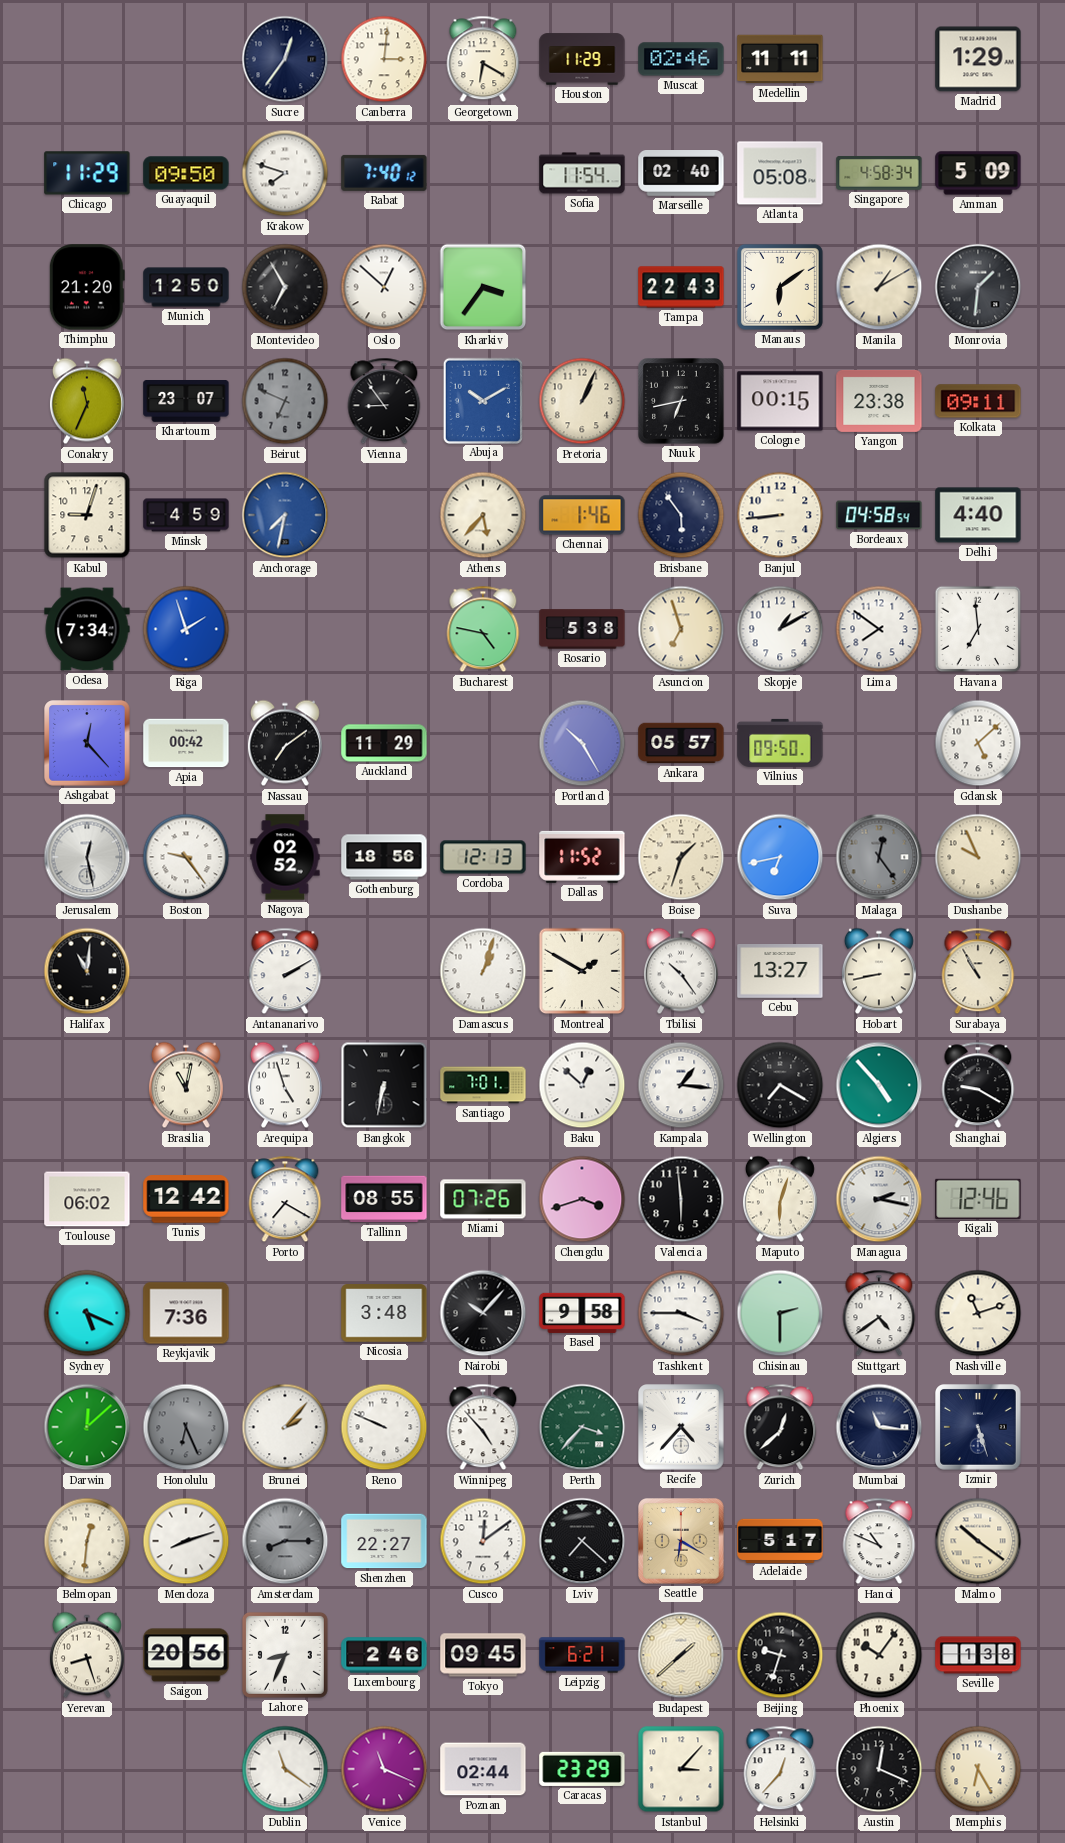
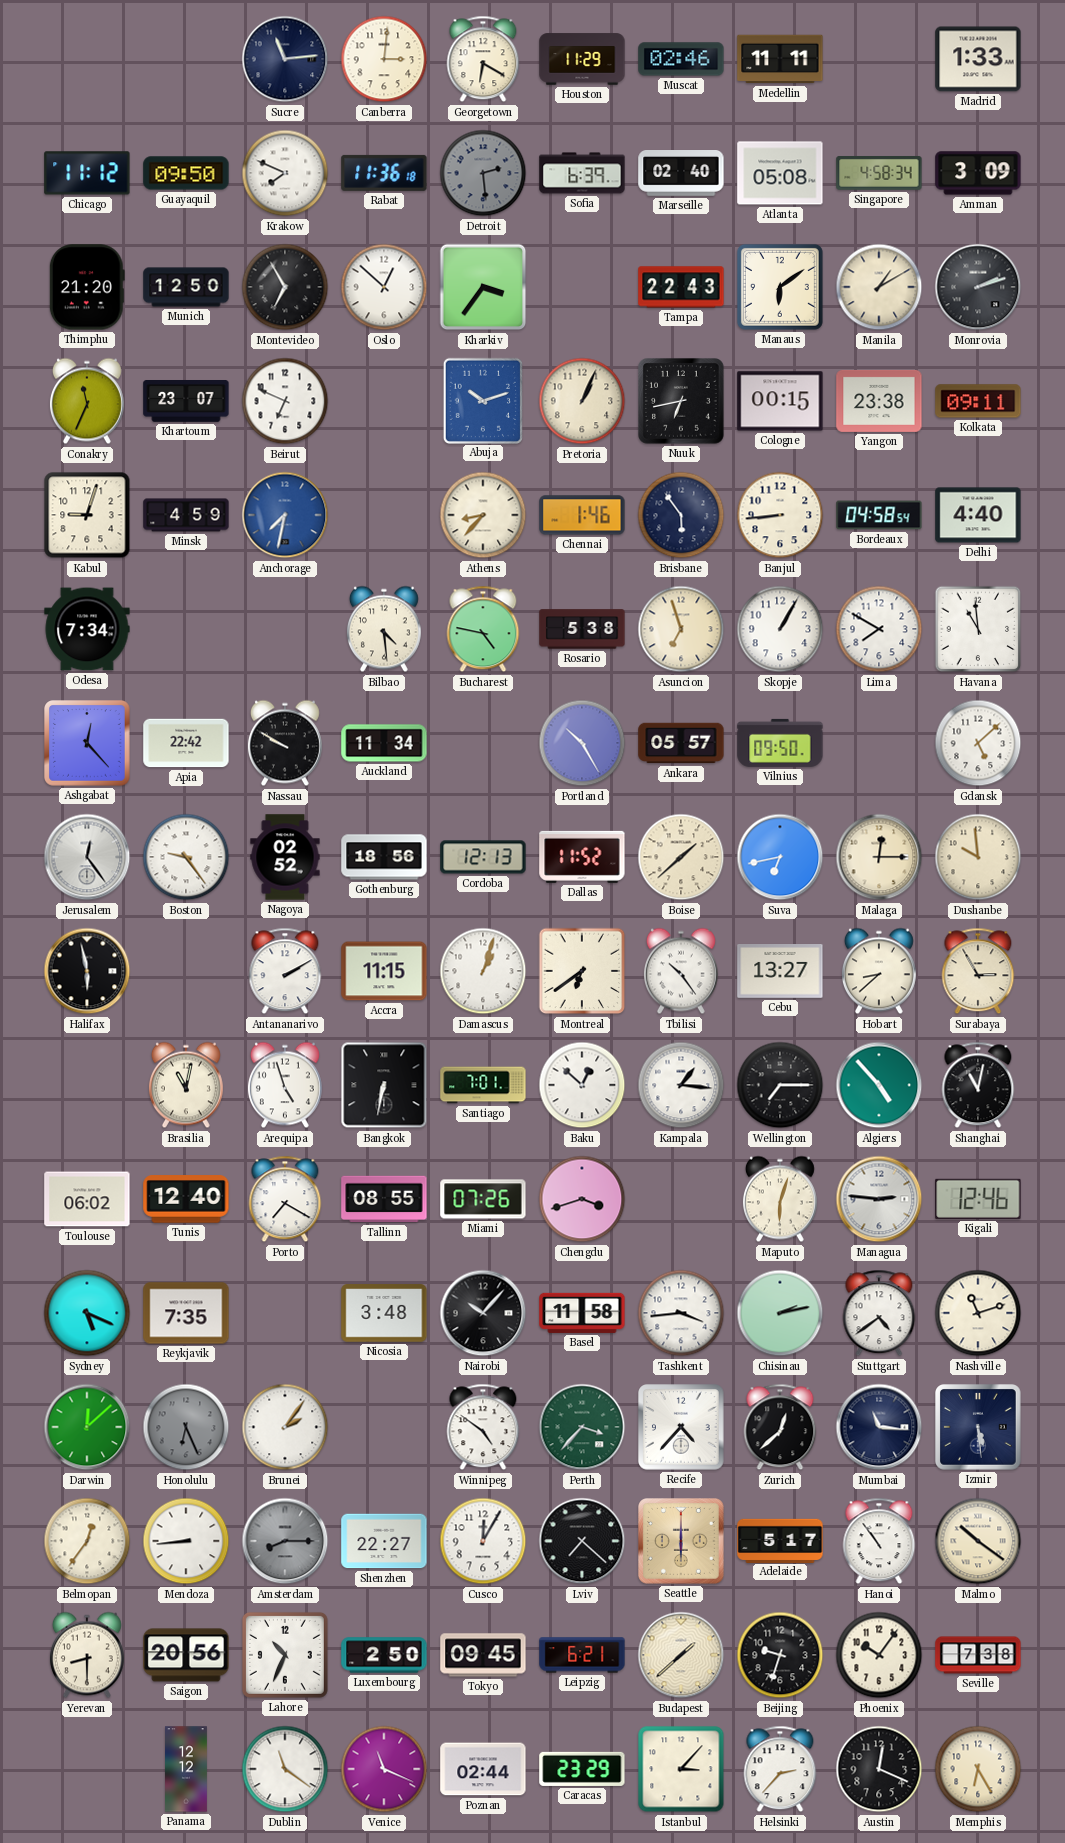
Sucre: 12:36 -> 11:14
Madrid: 1:29 -> 1:33
Chicago: 11:29 -> 11:12
Krakow: 7:48 -> 7:49
Rabat: 7:40 -> 11:36
Detroit: none -> 2:29
Sofia: 11:54 -> 6:39
Amman: 5:09 -> 3:09
Monrovia: 1:31 -> 2:12
Beirut dial: grey -> white
Vienna: 8:54 -> none
Abuja: 10:10 -> 10:12
Athens: 5:37 -> 8:37
Riga: 1:57 -> none
Bilbao: none -> 4:29
Skopje: 1:10 -> 1:05
Lima: 7:51 -> 7:50
Havana: 6:59 -> 10:59
Apia: 00:42 -> 22:42
Nassau: 7:09 -> 9:50
Auckland: 11:29 -> 11:34
Jerusalem: 12:28 -> 12:24
Boise: 1:33 -> 1:38
Malaga: 12:24 -> 12:15
Malaga dial: grey -> cream
Dushanbe: 9:56 -> 9:59
Halifax: 11:01 -> 5:58
Accra: none -> 11:15
Montreal: 1:50 -> 6:39
Hobart: 8:43 -> 8:38
Surabaya: 10:55 -> 2:55
Wellington: 7:20 -> 7:15
Shanghai: 9:20 -> 11:02
Tunis: 12:42 -> 12:40
Valencia: 5:59 -> none
Managua: 2:17 -> 2:46
Reykjavik: 7:36 -> 7:35
Basel: 9:58 -> 11:58
Tashkent: 3:45 -> 3:44
Chisinau: 2:30 -> 2:13
Brunei: 2:07 -> 2:06
Reno: 9:49 -> none
Winnipeg: 4:53 -> 4:51
Izmir: 5:27 -> 5:29
Belmopan: 12:31 -> 12:36
Mendoza: 8:12 -> 8:44
Cusco: 12:09 -> 12:05
Seattle: 6:20 -> 6:00
Hanoi: 10:49 -> 10:54
Yerevan: 8:27 -> 8:30
Lahore: 8:34 -> 10:34
Luxembourg: 2:46 -> 2:50
Seville: 1:38 -> 7:38
Panama: none -> 12:12
Helsinki: 12:37 -> 2:37
